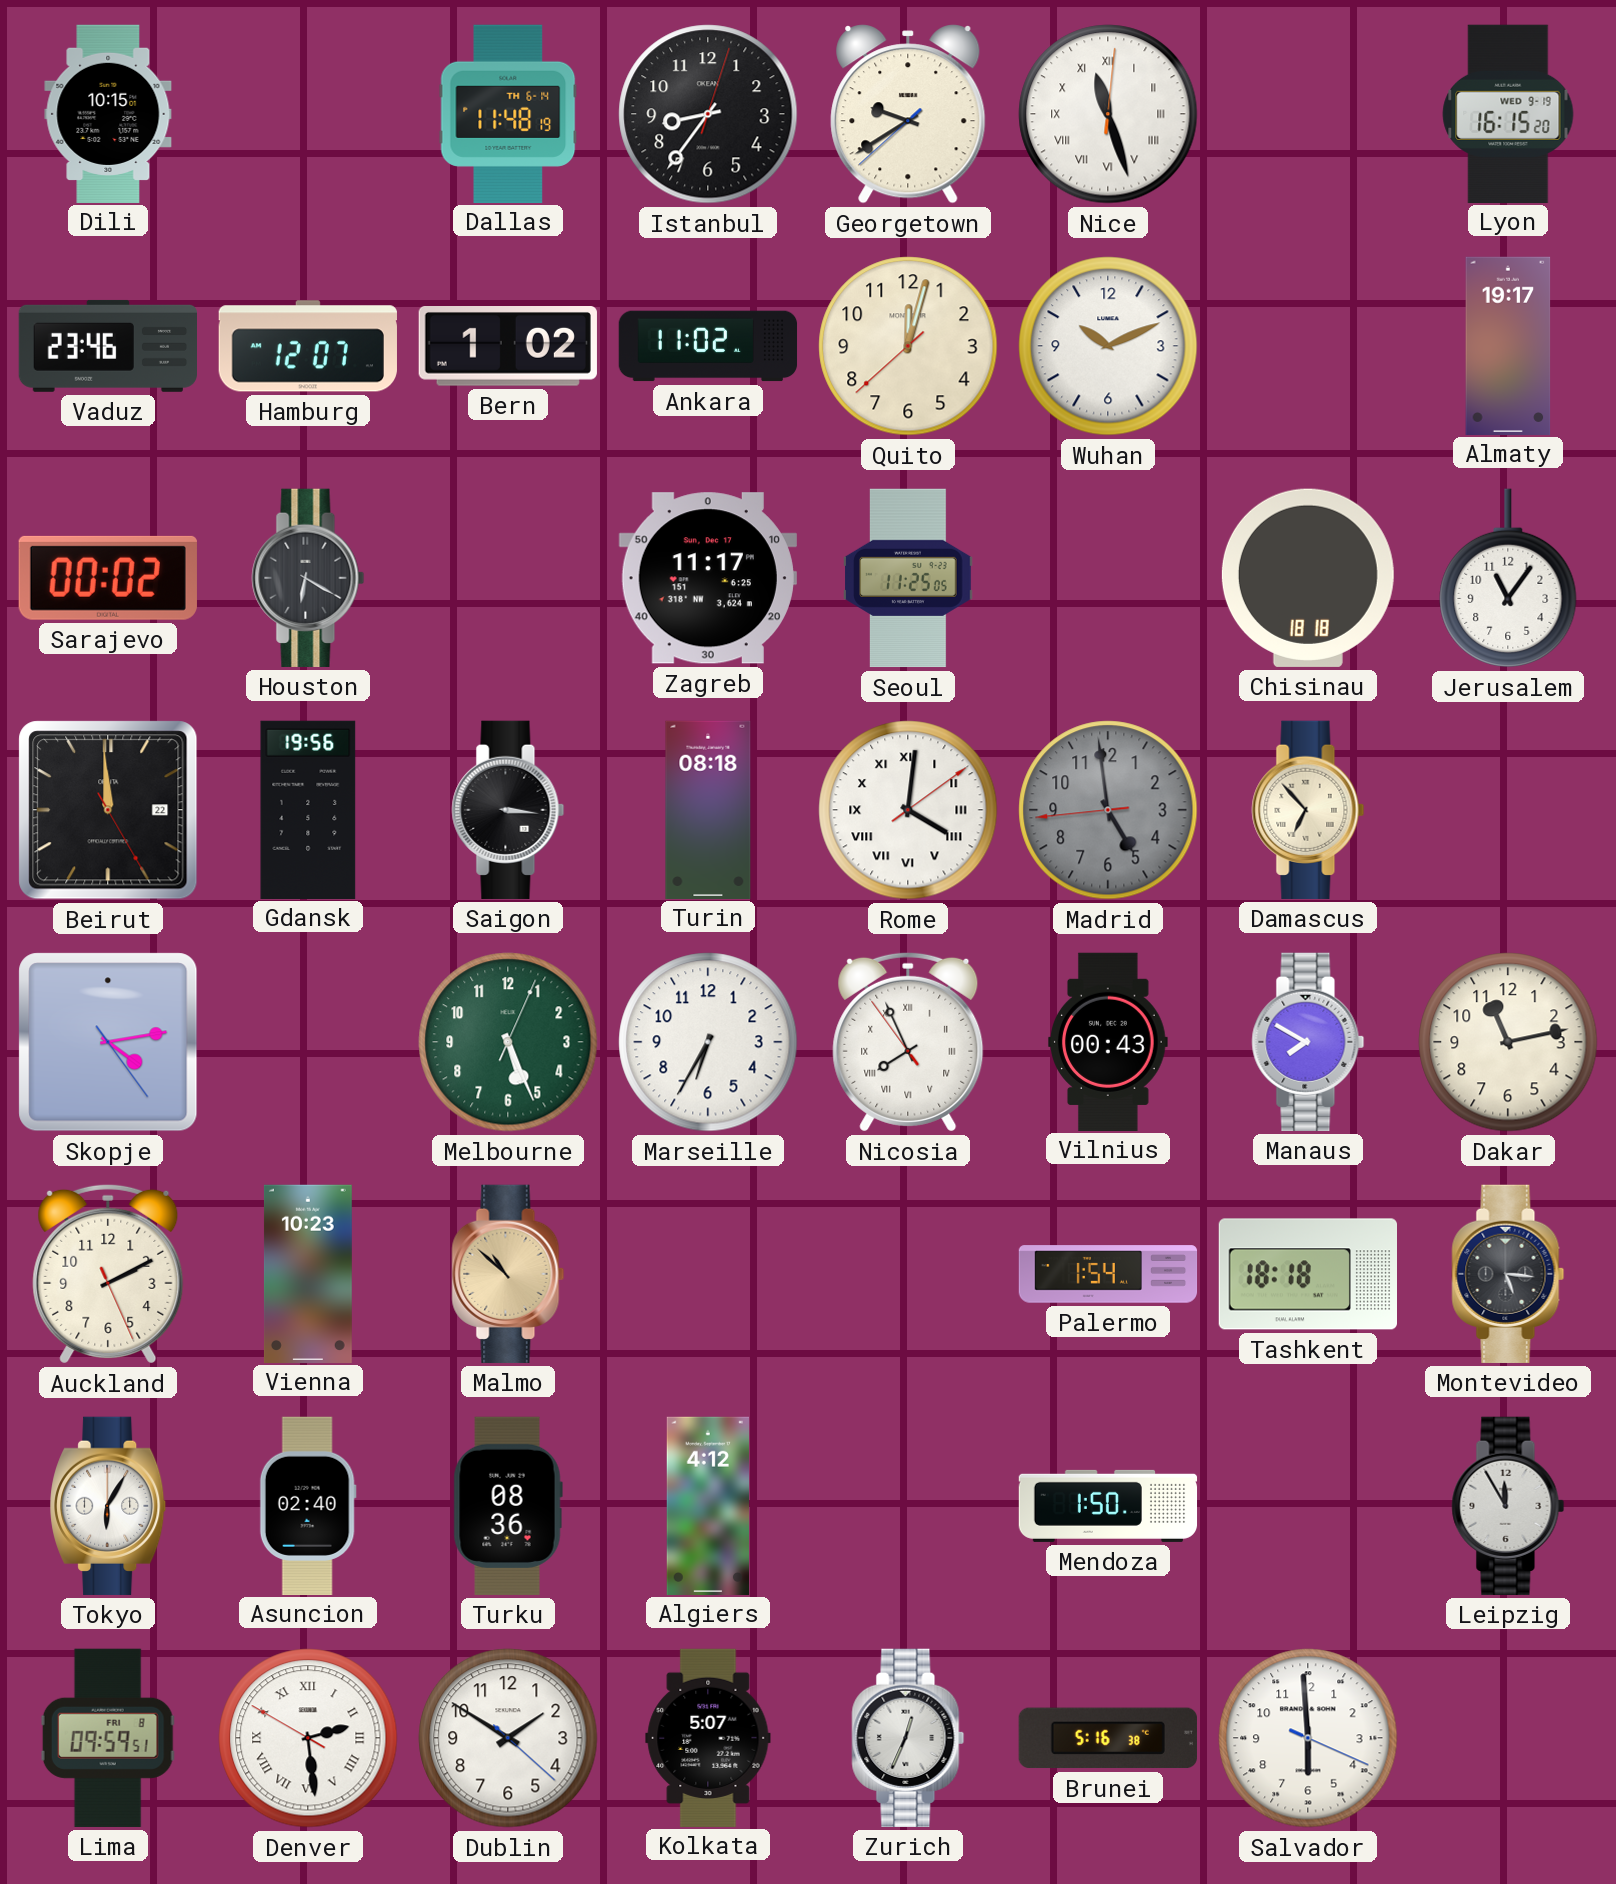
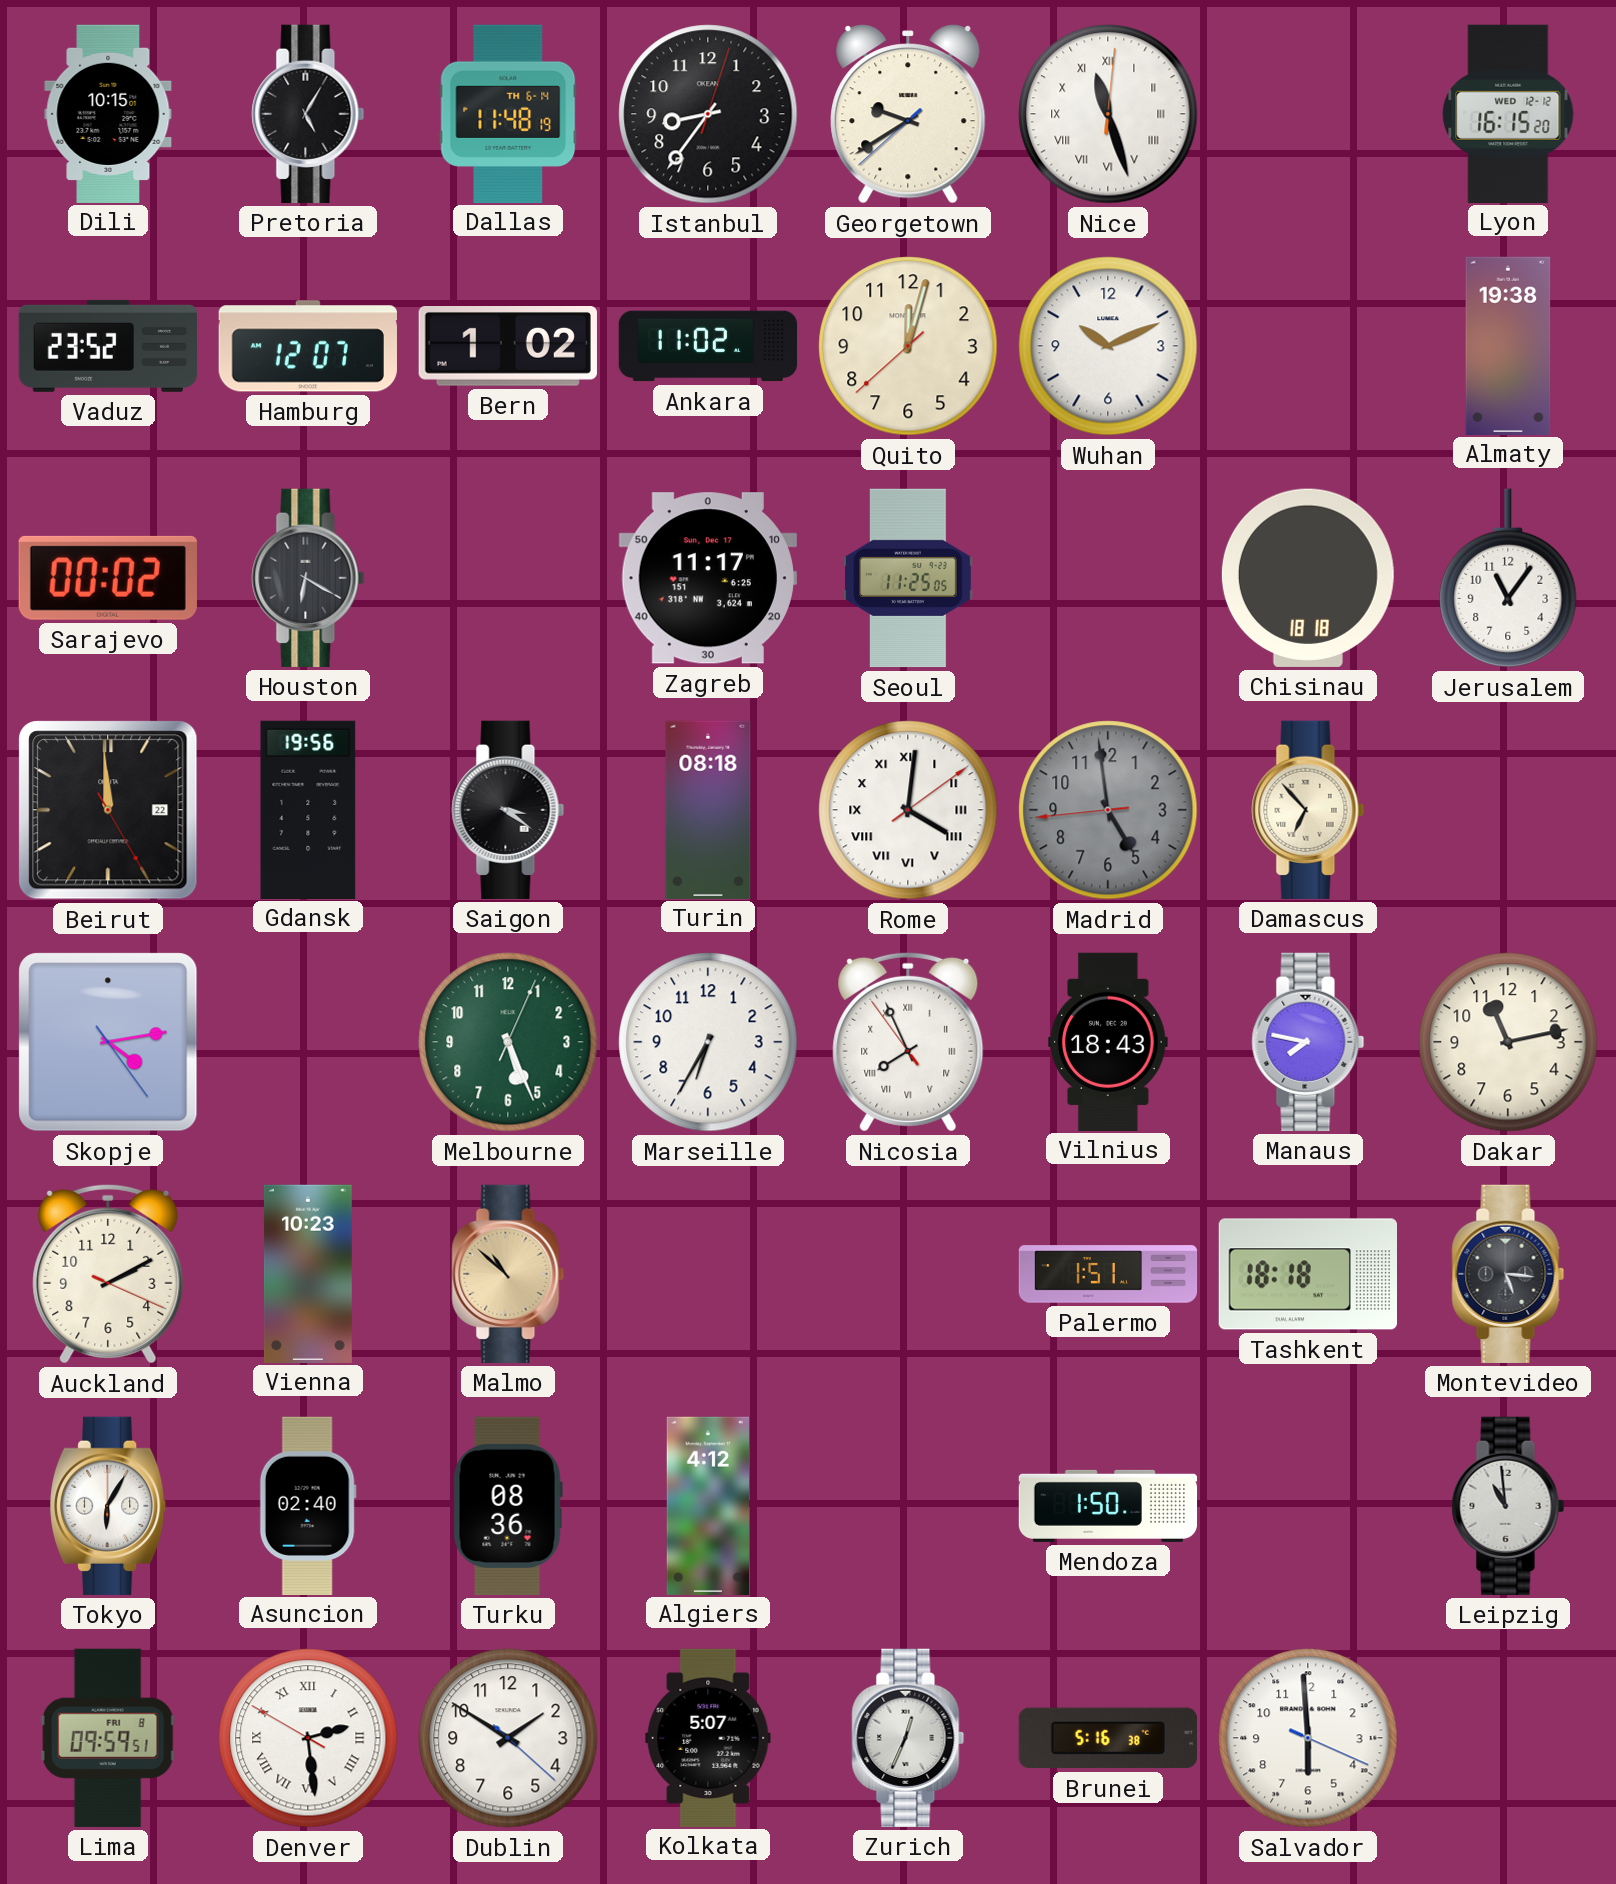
Pretoria: none -> 5:05
Lyon date: WED 9-19 -> WED 12-12
Vaduz: 23:46 -> 23:52
Almaty: 19:17 -> 19:38
Saigon: 3:16 -> 3:21
Vilnius: 00:43 -> 18:43
Manaus: 7:50 -> 7:47
Auckland: 2:10:26 -> 2:10:19
Palermo: 1:54 -> 1:51
Leipzig: 11:55 -> 10:59
